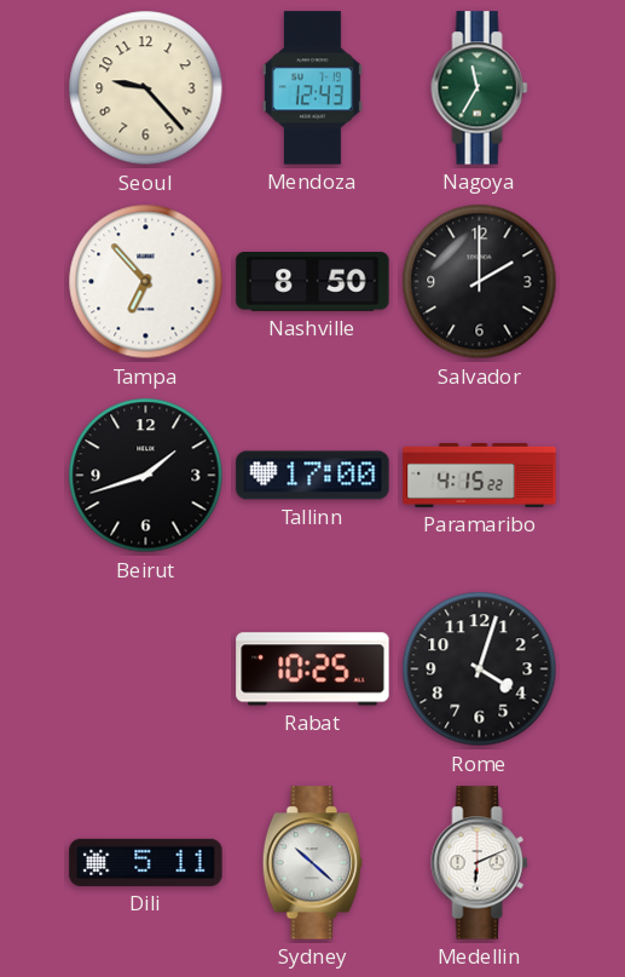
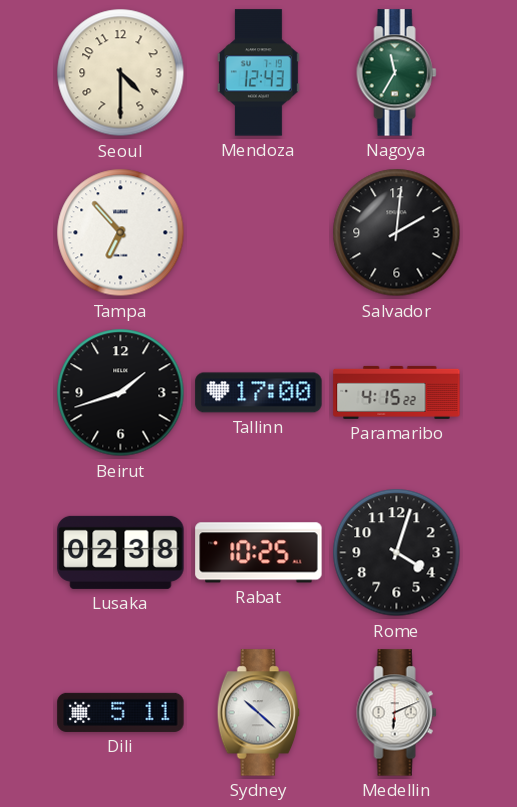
Seoul: 9:23 -> 4:30
Nashville: 8:50 -> none
Salvador: 2:00 -> 2:01
Lusaka: none -> 02:38
